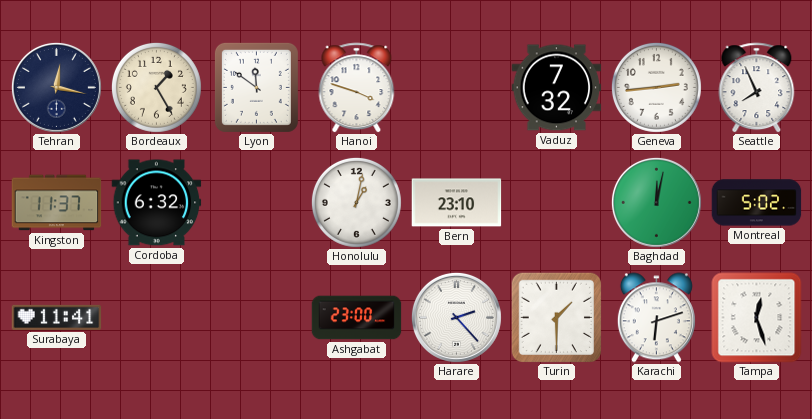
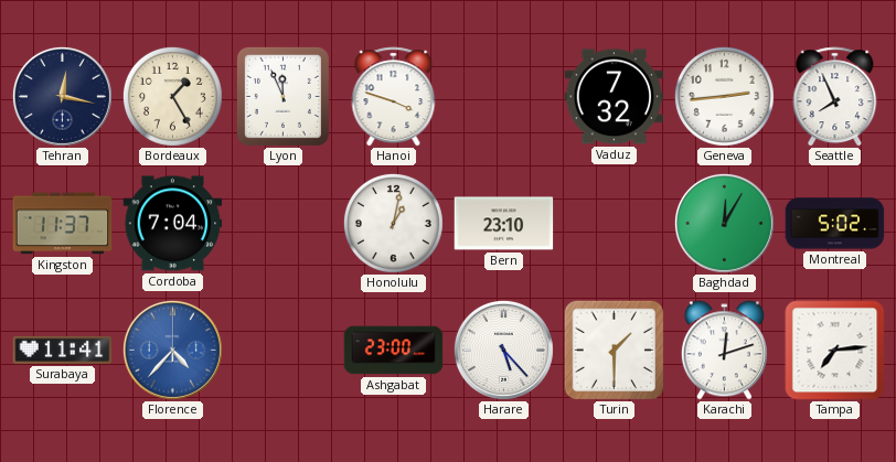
Lyon: 11:51 -> 11:56
Cordoba: 6:32 -> 7:04
Baghdad: 12:02 -> 12:05
Florence: none -> 4:37
Harare: 2:23 -> 5:23
Karachi: 6:12 -> 12:12
Tampa: 12:27 -> 7:14
